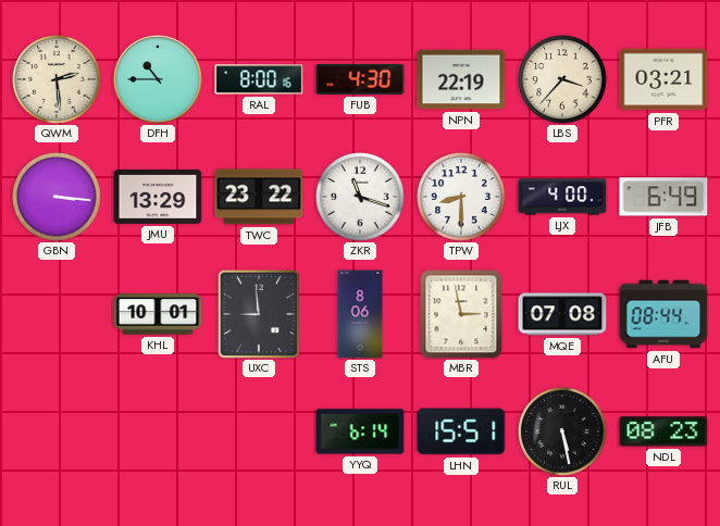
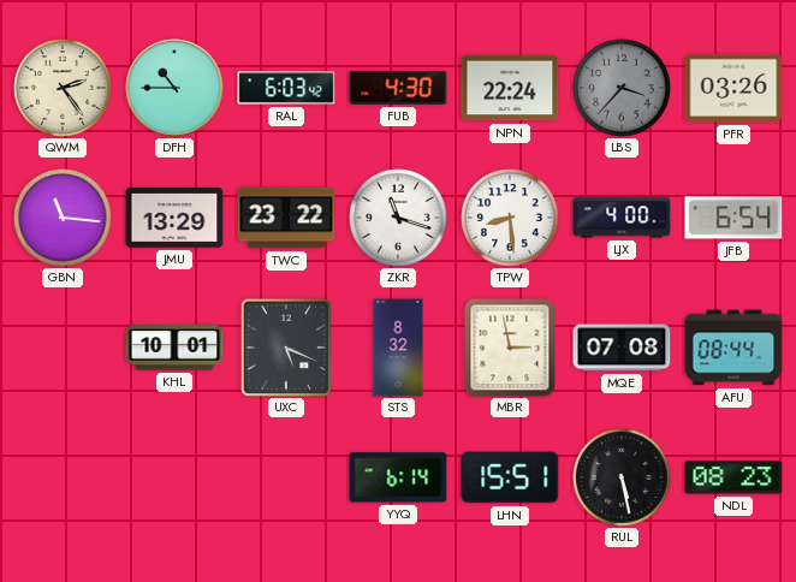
QWM: 2:29 -> 2:24
RAL: 8:00 -> 6:03
NPN: 22:19 -> 22:24
LBS dial: cream -> grey
PFR: 03:21 -> 03:26
GBN: 3:16 -> 11:16
TPW: 8:30 -> 8:29
JFB: 6:49 -> 6:54
UXC: 8:59 -> 5:19
STS: 8:06 -> 8:32
